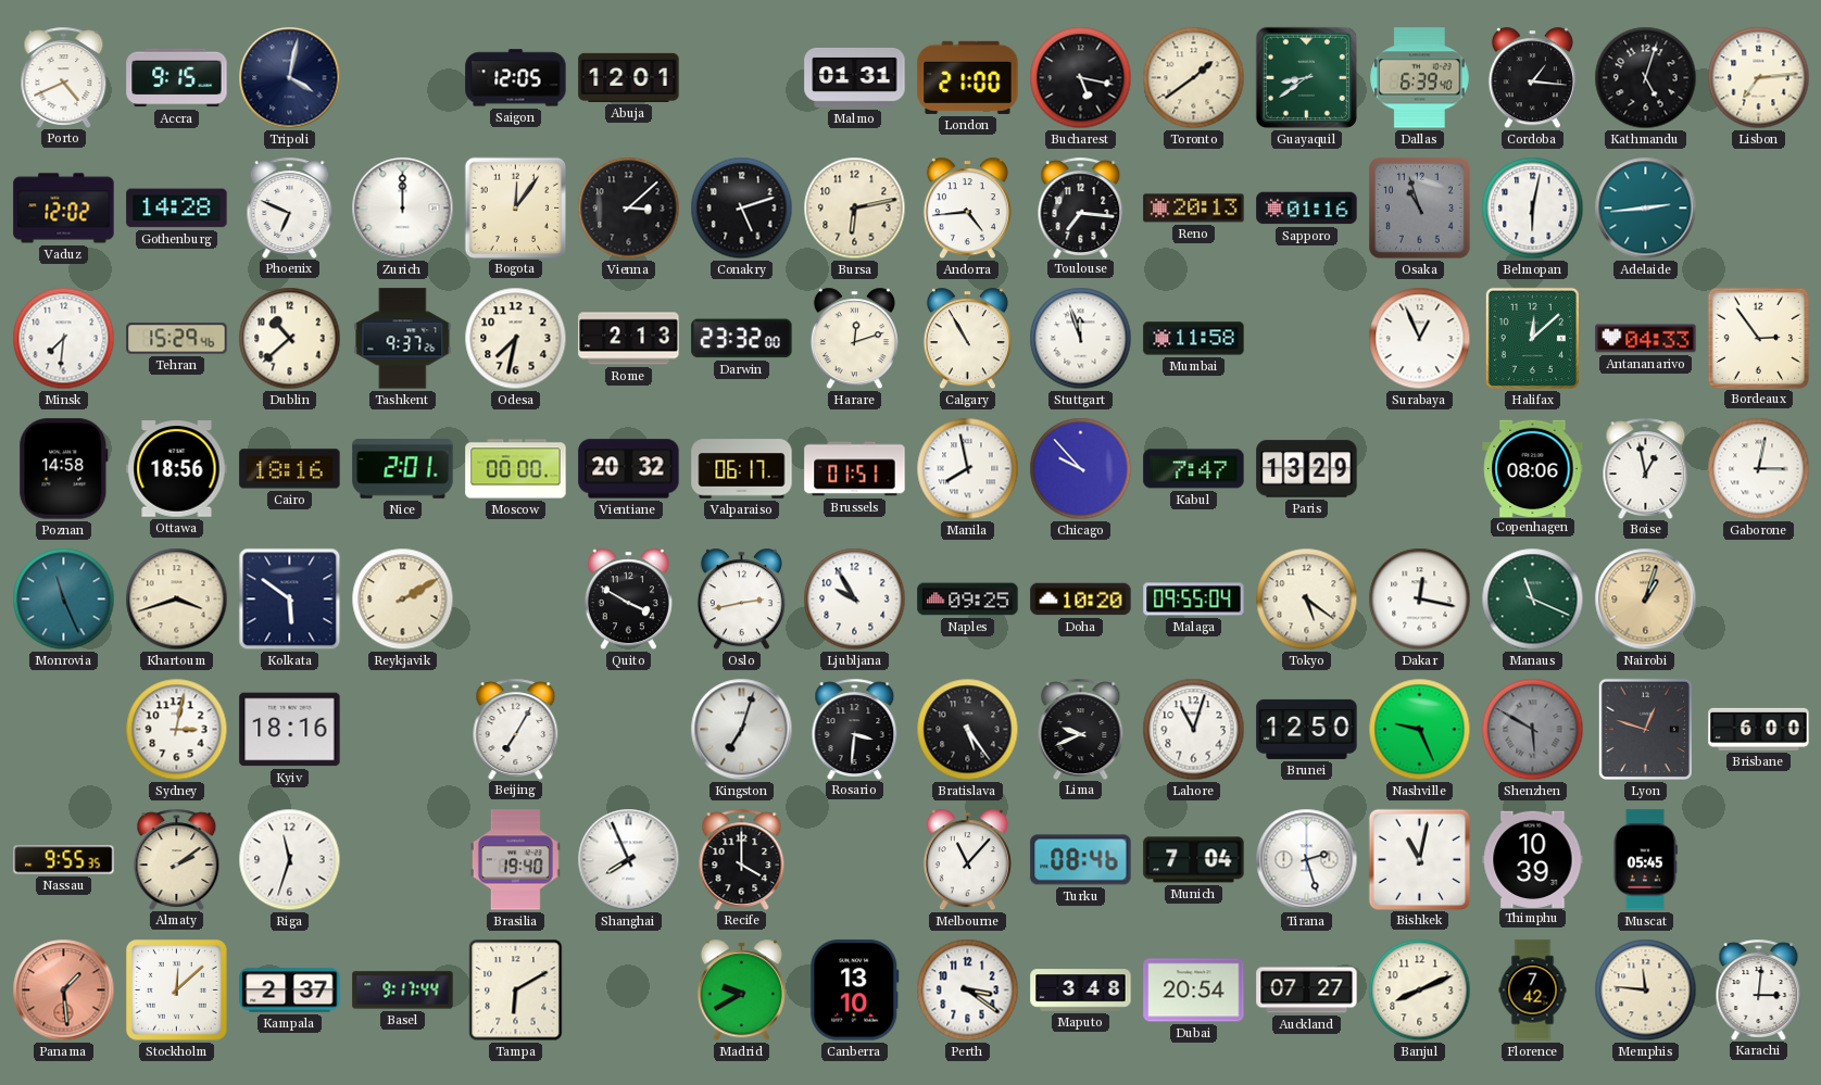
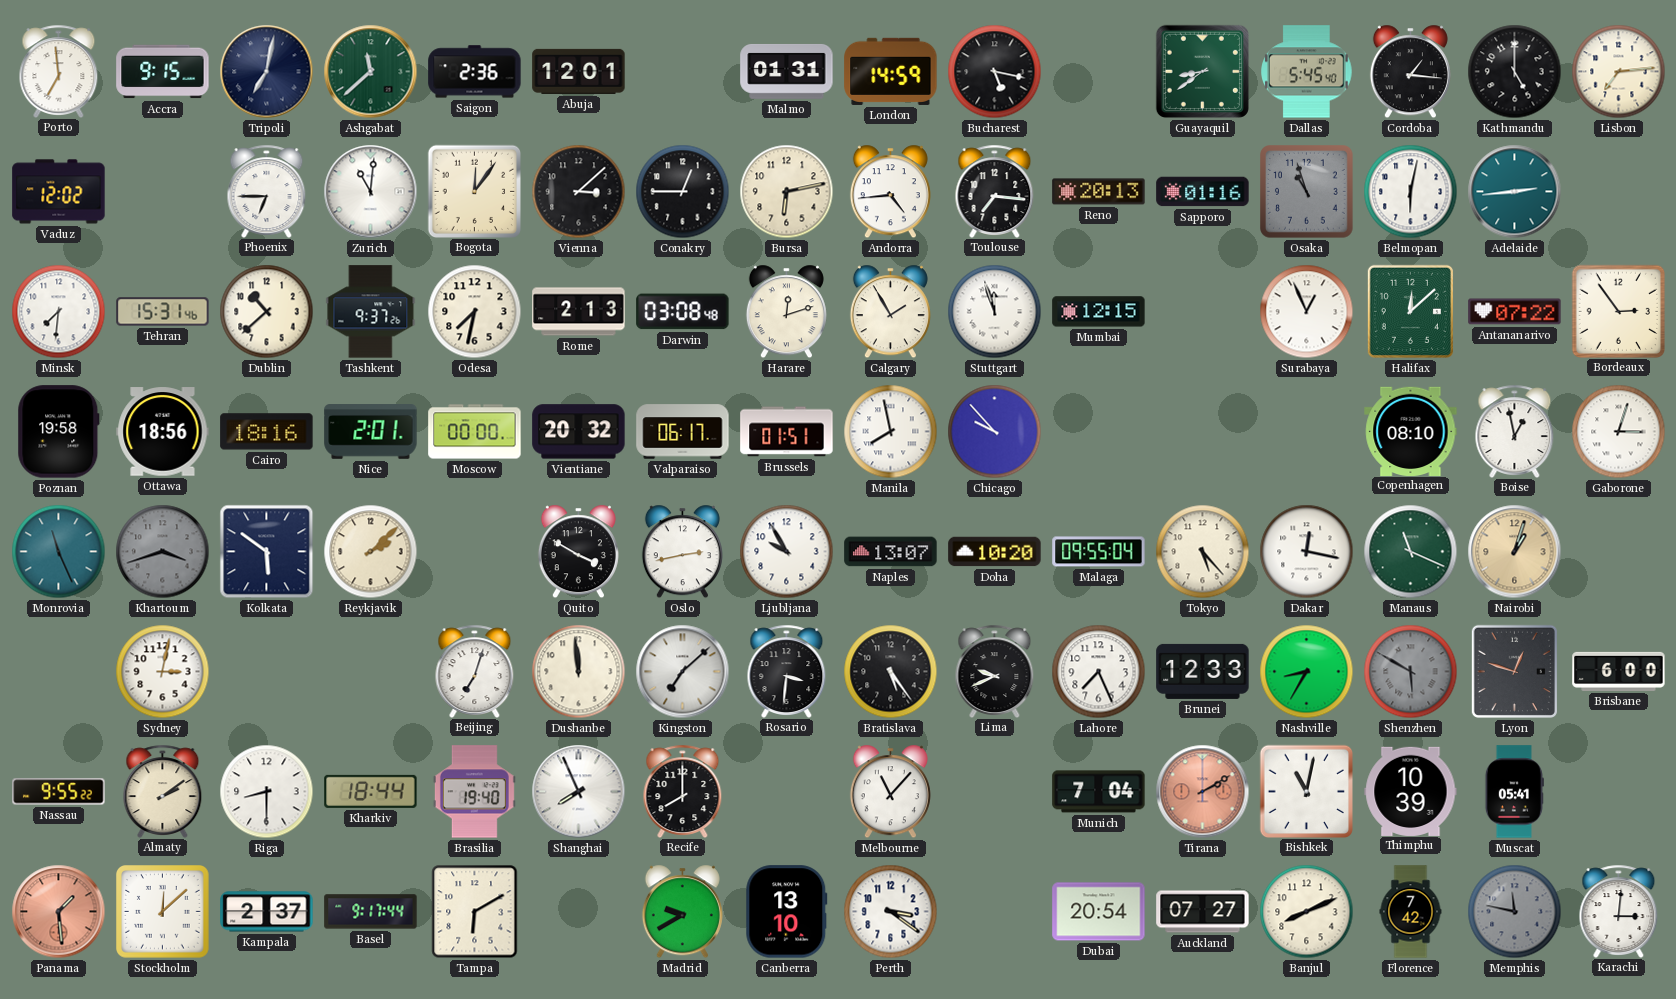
Porto: 4:41 -> 6:59
Tripoli: 4:02 -> 7:02
Ashgabat: none -> 11:38
Saigon: 12:05 -> 2:36
London: 21:00 -> 14:59
Toronto: 1:39 -> none
Dallas: 6:39 -> 5:45
Kathmandu: 5:03 -> 5:00
Gothenburg: 14:28 -> none
Phoenix: 6:49 -> 6:45
Zurich: 12:00 -> 11:01
Conakry: 5:12 -> 12:45
Tehran: 15:29 -> 15:31
Darwin: 23:32 -> 03:08
Calgary: 10:55 -> 1:55
Mumbai: 11:58 -> 12:15
Antananarivo: 04:33 -> 07:22
Poznan: 14:58 -> 19:58
Kabul: 7:47 -> none
Paris: 13:29 -> none
Copenhagen: 08:06 -> 08:10
Gaborone: 3:02 -> 3:03
Khartoum dial: cream -> grey
Reykjavik: 2:10 -> 2:08
Naples: 09:25 -> 13:07
Tokyo: 5:21 -> 5:23
Kyiv: 18:16 -> none
Beijing: 7:05 -> 7:03
Dushanbe: none -> 11:59
Kingston: 7:03 -> 7:08
Lahore: 11:03 -> 7:26
Brunei: 12:50 -> 12:33
Nashville: 9:26 -> 8:35
Nassau: 9:55:35 -> 9:55:22
Riga: 11:33 -> 8:30
Kharkiv: none -> 18:44
Recife: 4:00 -> 8:00
Turku: 08:46 -> none
Tirana: 2:27 -> 2:10
Tirana dial: white -> salmon
Muscat: 05:45 -> 05:41
Maputo: 3:48 -> none
Memphis: 11:46 -> 11:47
Memphis dial: cream -> grey
